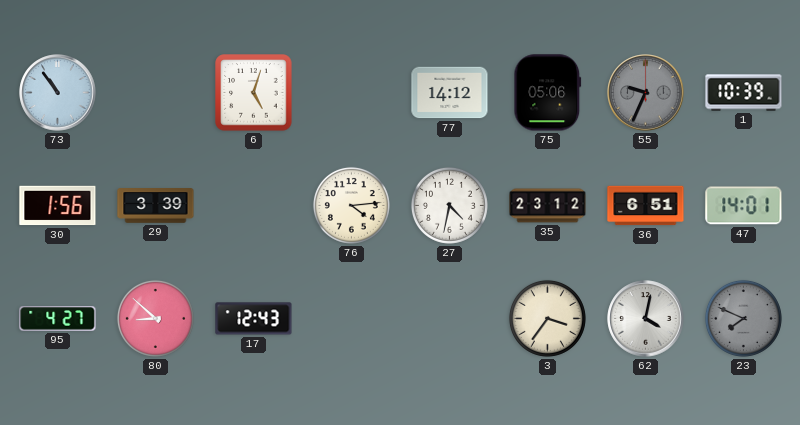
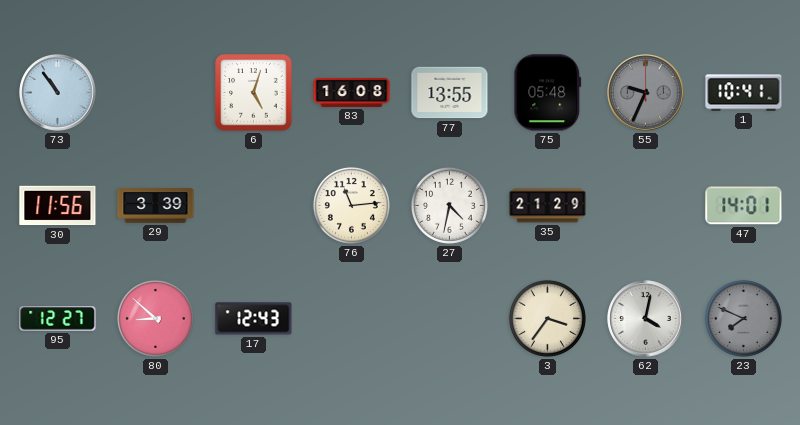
83: none -> 16:08
77: 14:12 -> 13:55
75: 05:06 -> 05:48
1: 10:39 -> 10:41
30: 1:56 -> 11:56
76: 4:14 -> 11:14
35: 23:12 -> 21:29
36: 6:51 -> none
95: 4:27 -> 12:27
